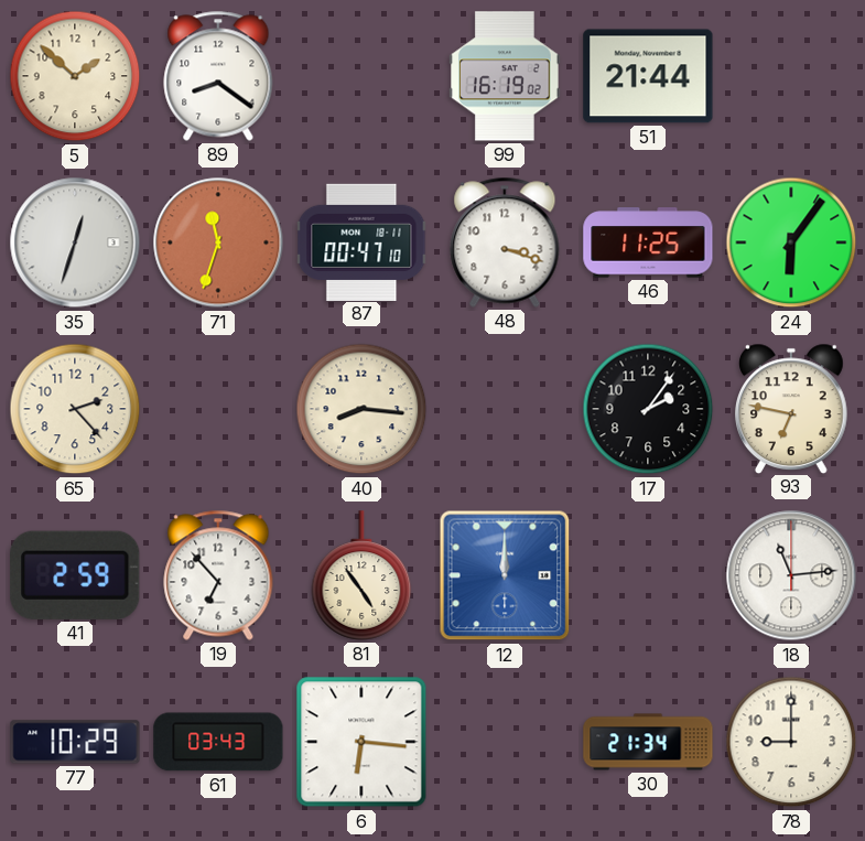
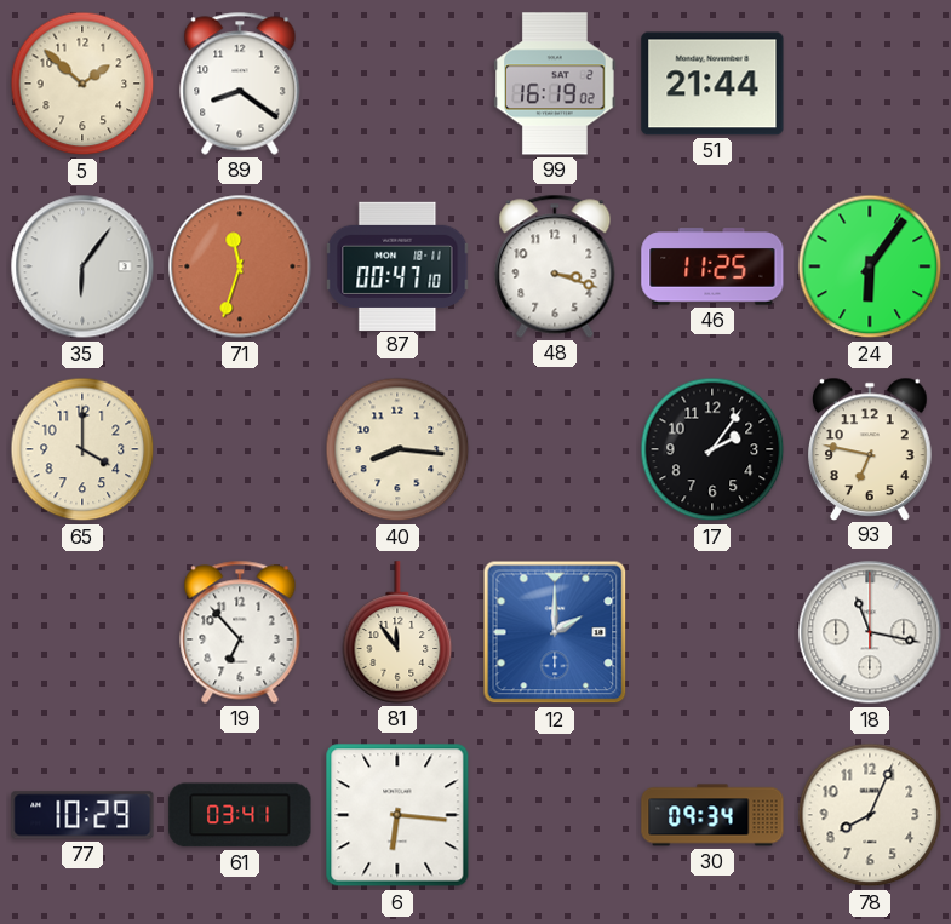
35: 12:33 -> 6:06
65: 2:23 -> 4:00
41: 2:59 -> none
81: 4:54 -> 11:54
12: 12:00 -> 2:00
18: 11:14 -> 11:17
61: 03:43 -> 03:41
30: 21:34 -> 09:34
78: 9:00 -> 8:04
